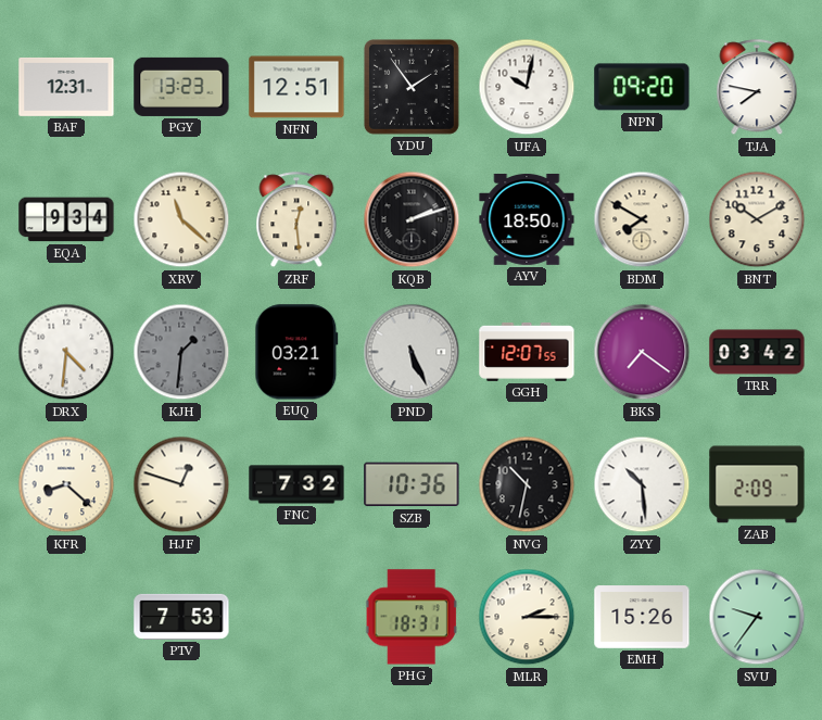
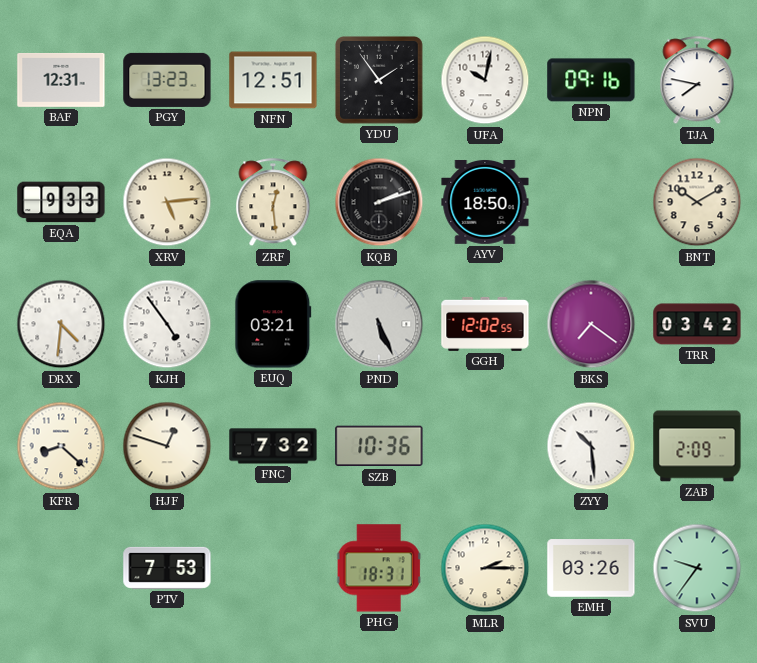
NPN: 09:20 -> 09:16
EQA: 9:34 -> 9:33
XRV: 11:22 -> 5:14
BDM: 7:50 -> none
KJH: 1:31 -> 4:54
KJH dial: grey -> white
GGH: 12:07 -> 12:02
NVG: 10:32 -> none
EMH: 15:26 -> 03:26
